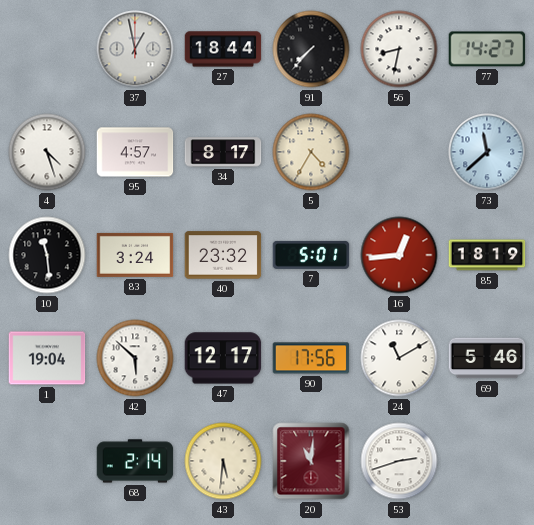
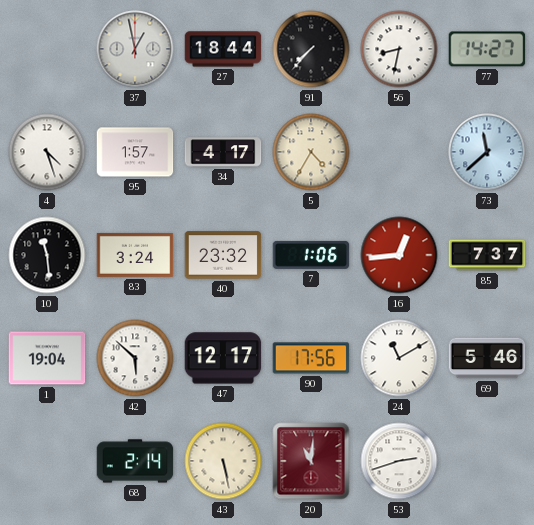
95: 4:57 -> 1:57
34: 8:17 -> 4:17
7: 5:01 -> 1:06
85: 18:19 -> 7:37
43: 5:31 -> 5:28
